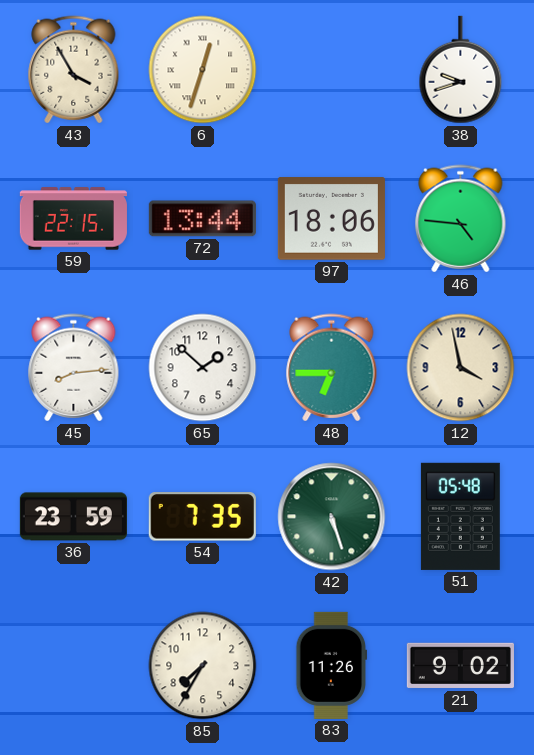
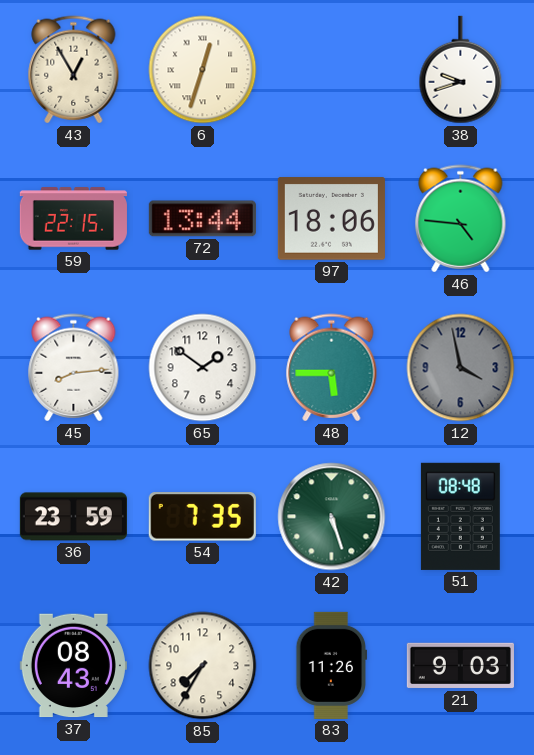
43: 3:55 -> 12:55
65: 1:52 -> 1:51
48: 6:45 -> 5:45
12 dial: cream -> grey
51: 05:48 -> 08:48
37: none -> 08:43
21: 9:02 -> 9:03
